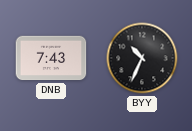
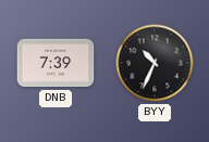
DNB: 7:43 -> 7:39
